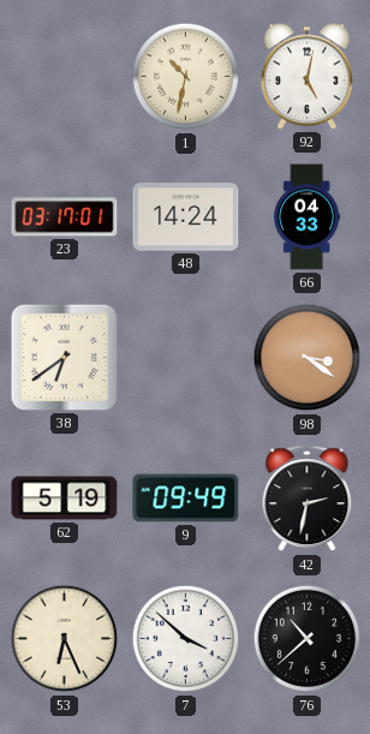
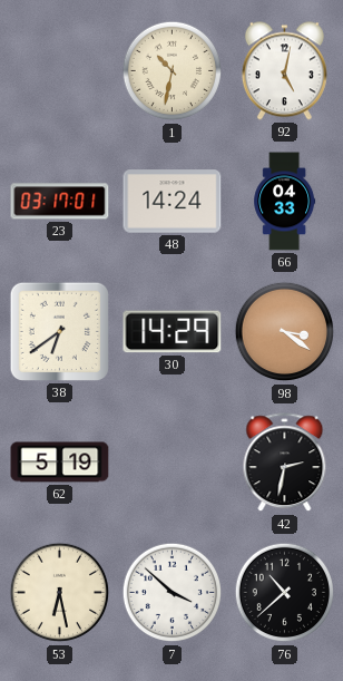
30: none -> 14:29
9: 09:49 -> none
53: 6:26 -> 6:28
